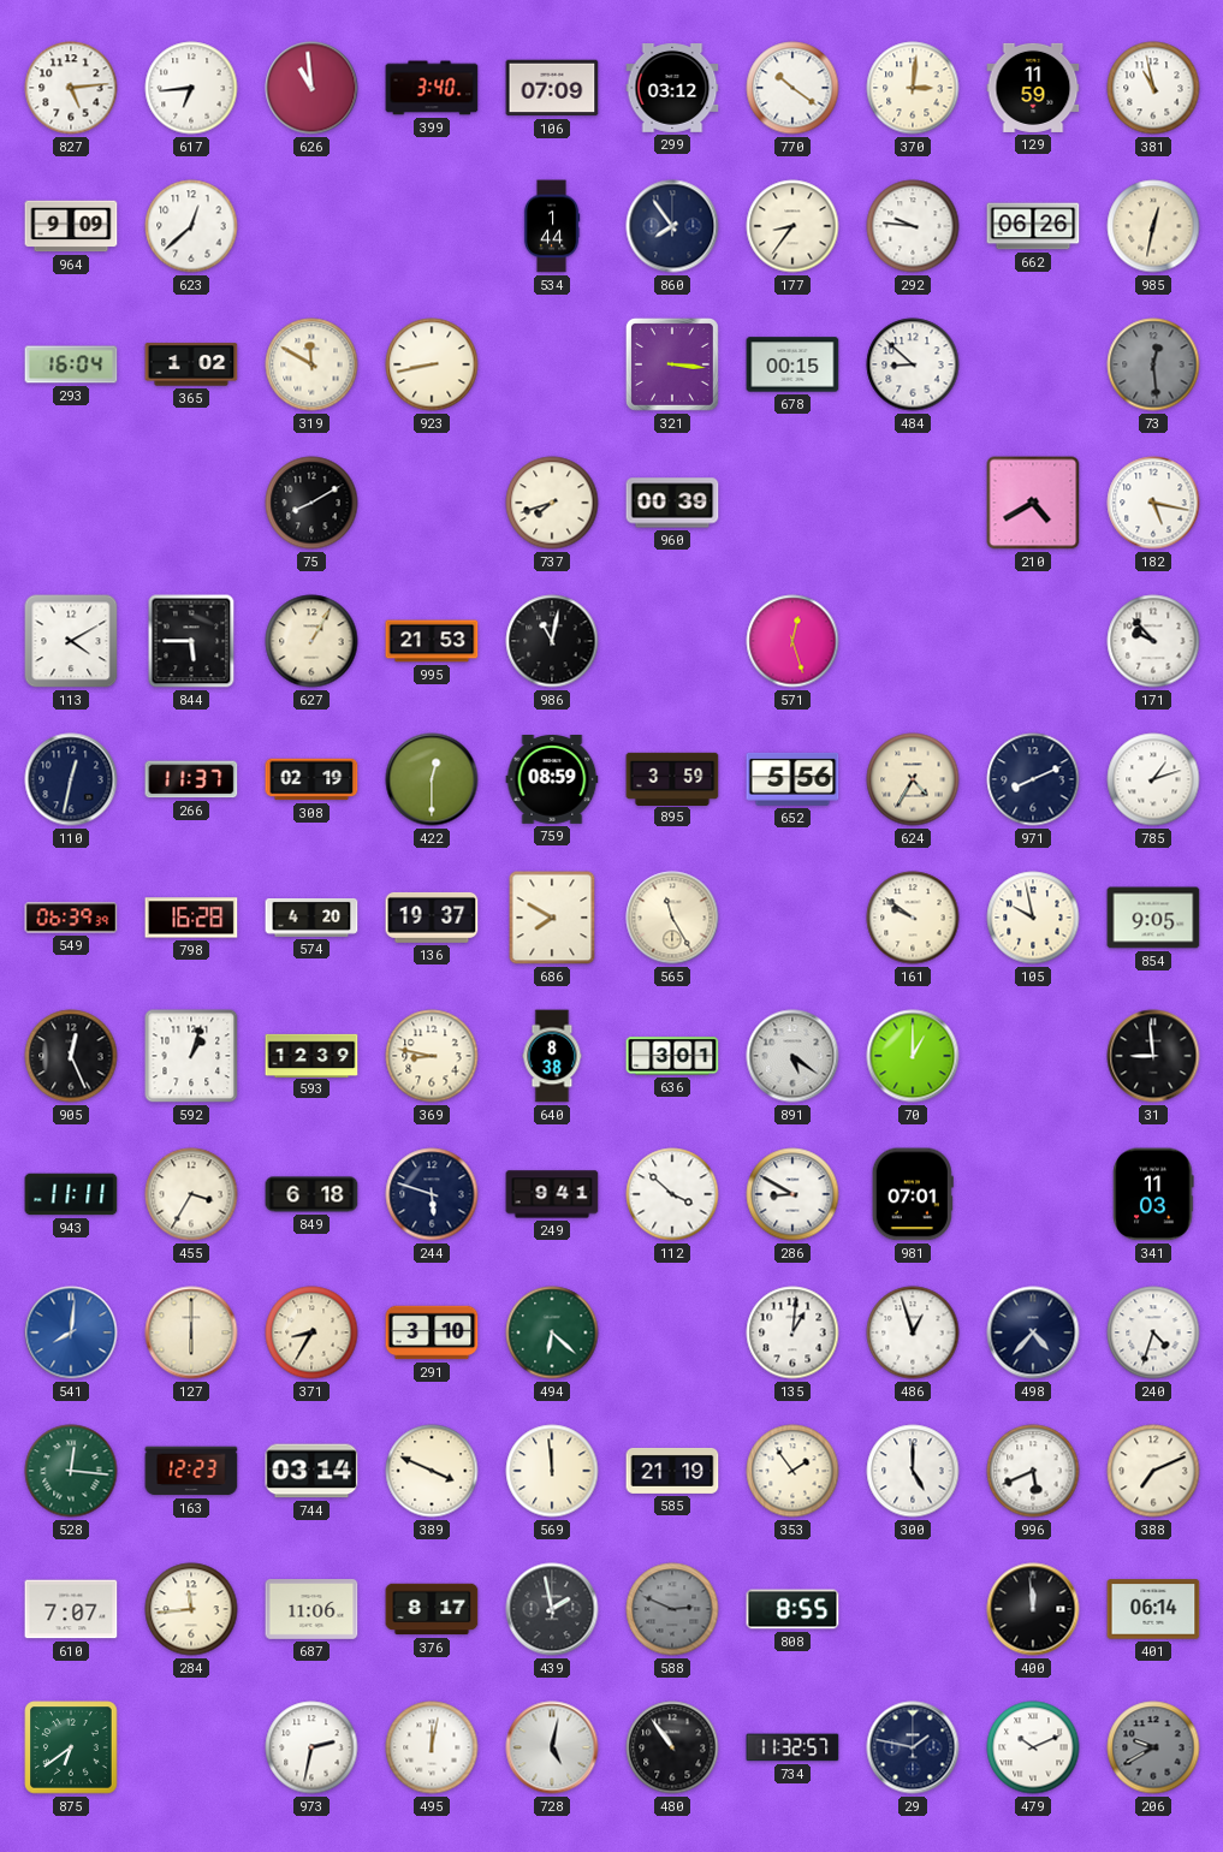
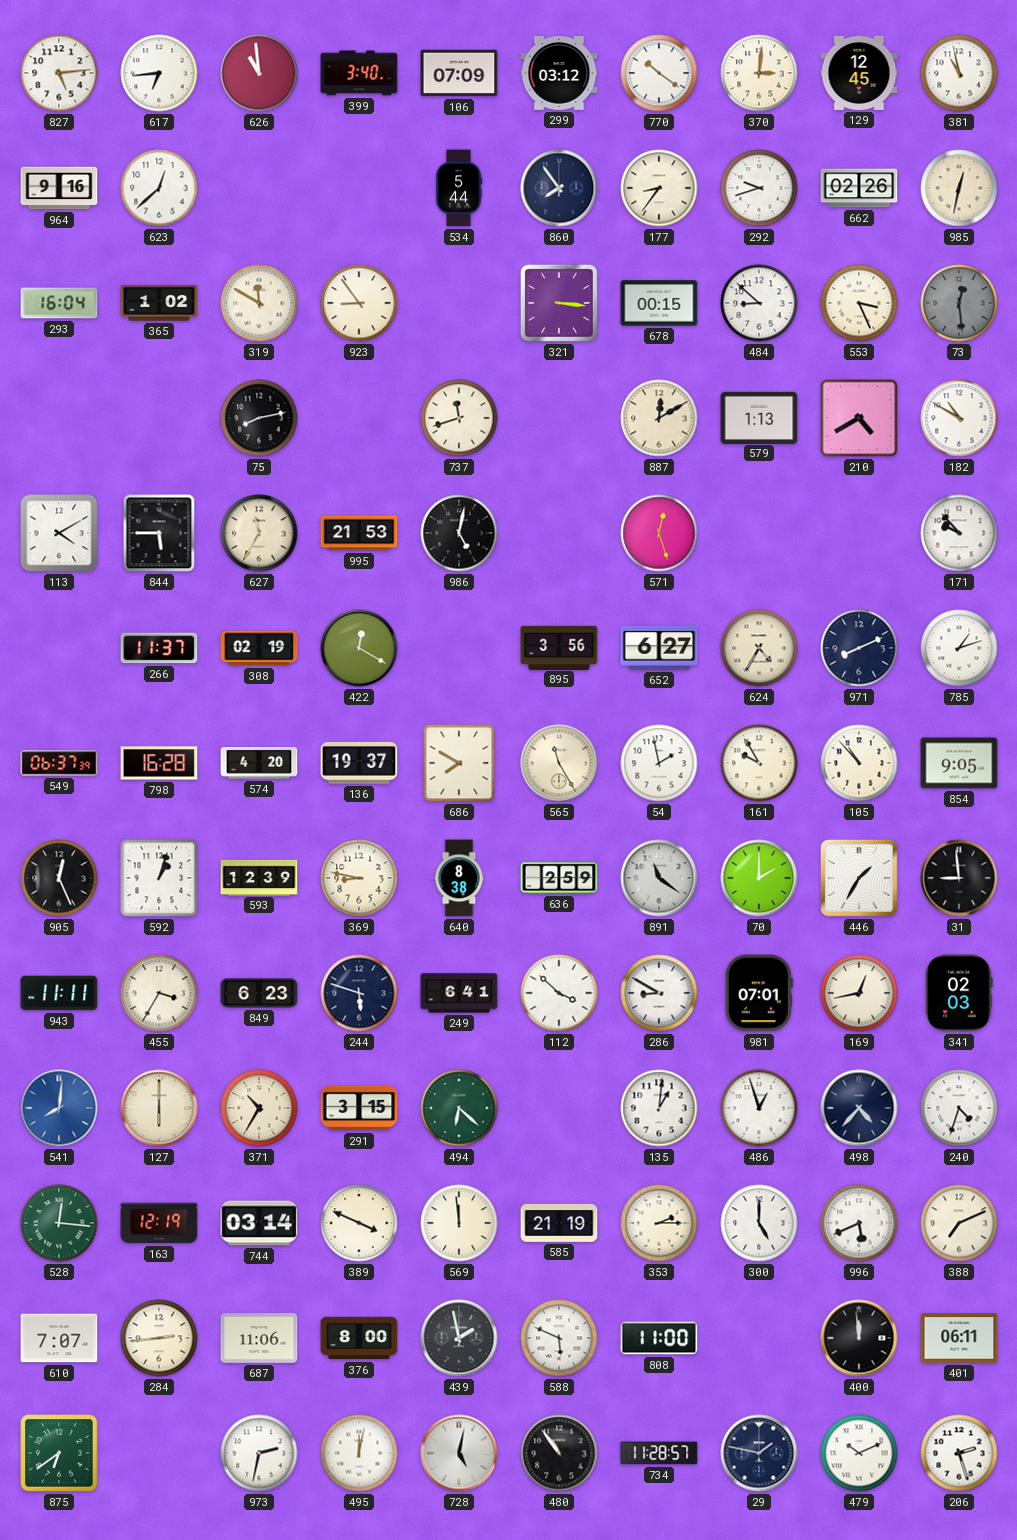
129: 11:59 -> 12:45
964: 9:09 -> 9:16
534: 1:44 -> 5:44
292: 9:46 -> 9:42
662: 06:26 -> 02:26
923: 8:43 -> 8:54
553: none -> 3:26
75: 8:10 -> 8:13
737: 7:42 -> 11:42
960: 00:39 -> none
887: none -> 12:10
579: none -> 1:13
182: 5:17 -> 10:50
627: 1:05 -> 11:35
986: 11:02 -> 5:02
110: 12:32 -> none
422: 12:30 -> 12:20
759: 08:59 -> none
895: 3:59 -> 3:56
652: 5:56 -> 6:27
549: 06:39 -> 06:37
54: none -> 1:58
161: 9:51 -> 9:55
105: 9:58 -> 10:53
636: 3:01 -> 2:59
891: 5:21 -> 11:21
70: 1:00 -> 2:00
446: none -> 1:35
849: 6:18 -> 6:23
249: 9:41 -> 6:41
169: none -> 12:43
341: 11:03 -> 02:03
371: 8:35 -> 10:35
291: 3:10 -> 3:15
163: 12:23 -> 12:19
353: 1:54 -> 2:15
284: 11:44 -> 2:44
376: 8:17 -> 8:00
588: 2:49 -> 5:49
588 dial: grey -> white
808: 8:55 -> 11:00
401: 06:14 -> 06:11
734: 11:32 -> 11:28
206: 9:40 -> 2:27
206 dial: grey -> white
